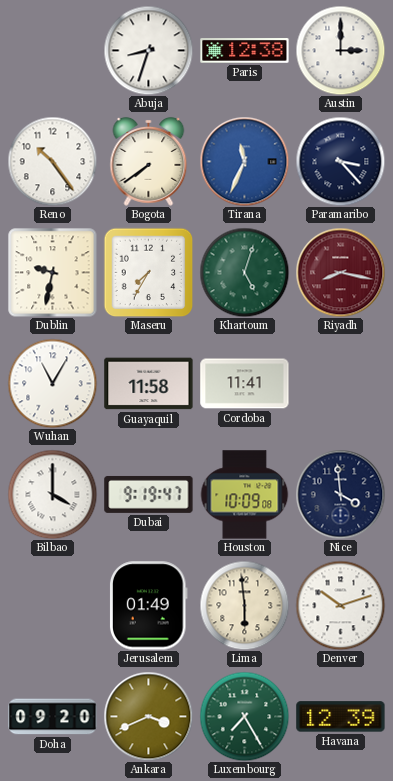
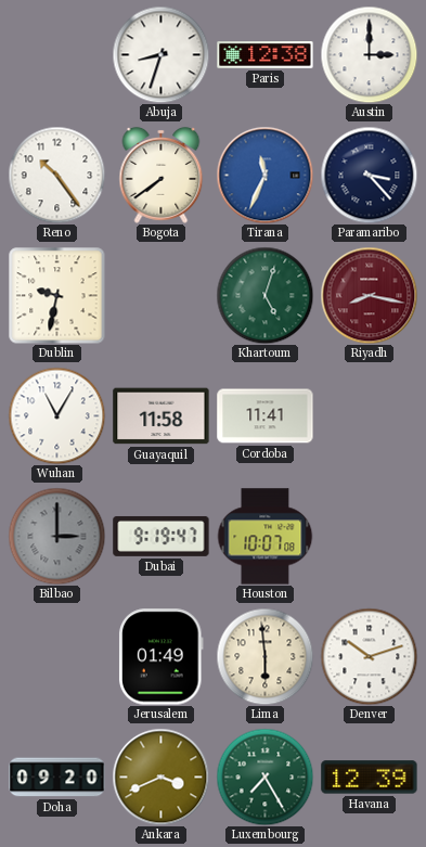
Maseru: 7:35 -> none
Bilbao: 4:00 -> 3:00
Bilbao dial: white -> grey
Houston: 10:09 -> 10:07
Nice: 3:59 -> none
